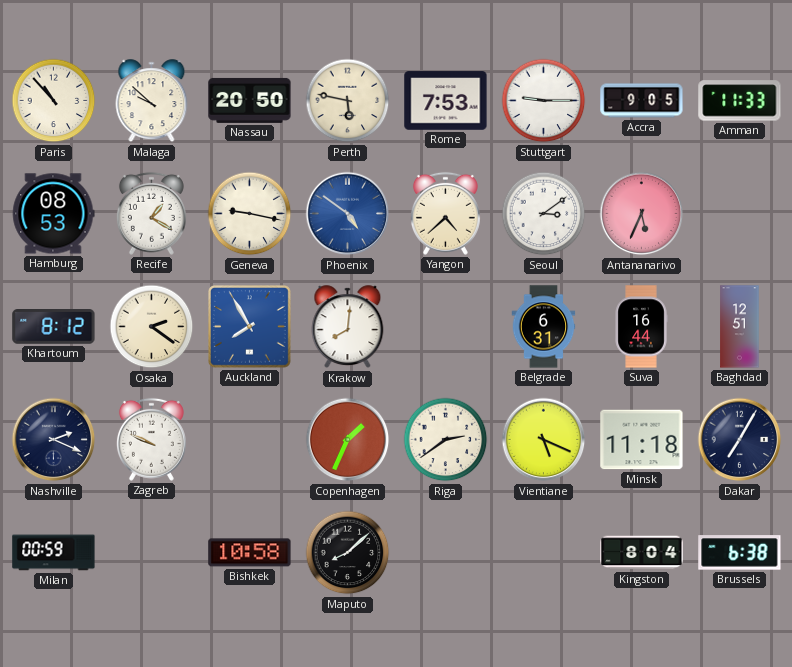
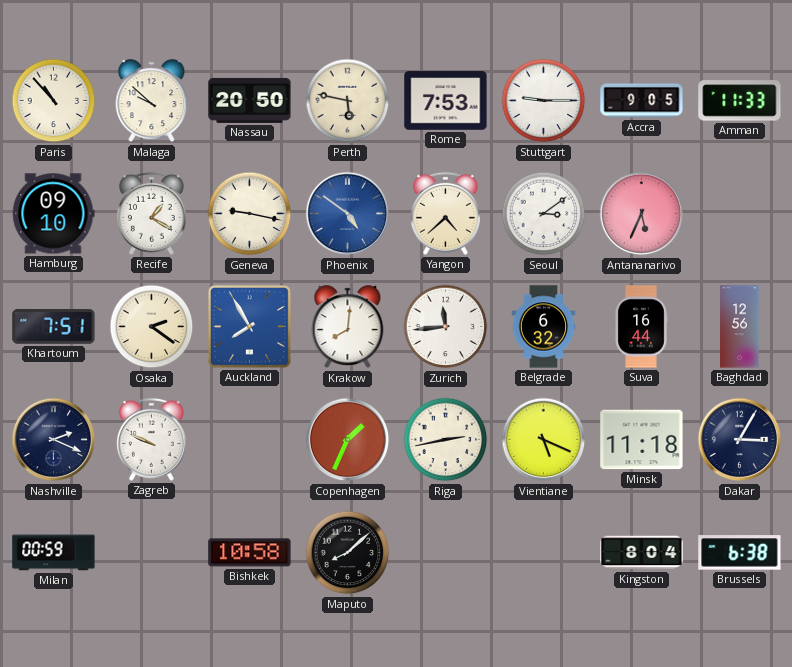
Hamburg: 08:53 -> 09:10
Khartoum: 8:12 -> 7:51
Zurich: none -> 11:44
Belgrade: 6:31 -> 6:32
Baghdad: 12:51 -> 12:56
Riga: 2:39 -> 2:43
Dakar: 7:05 -> 3:05
